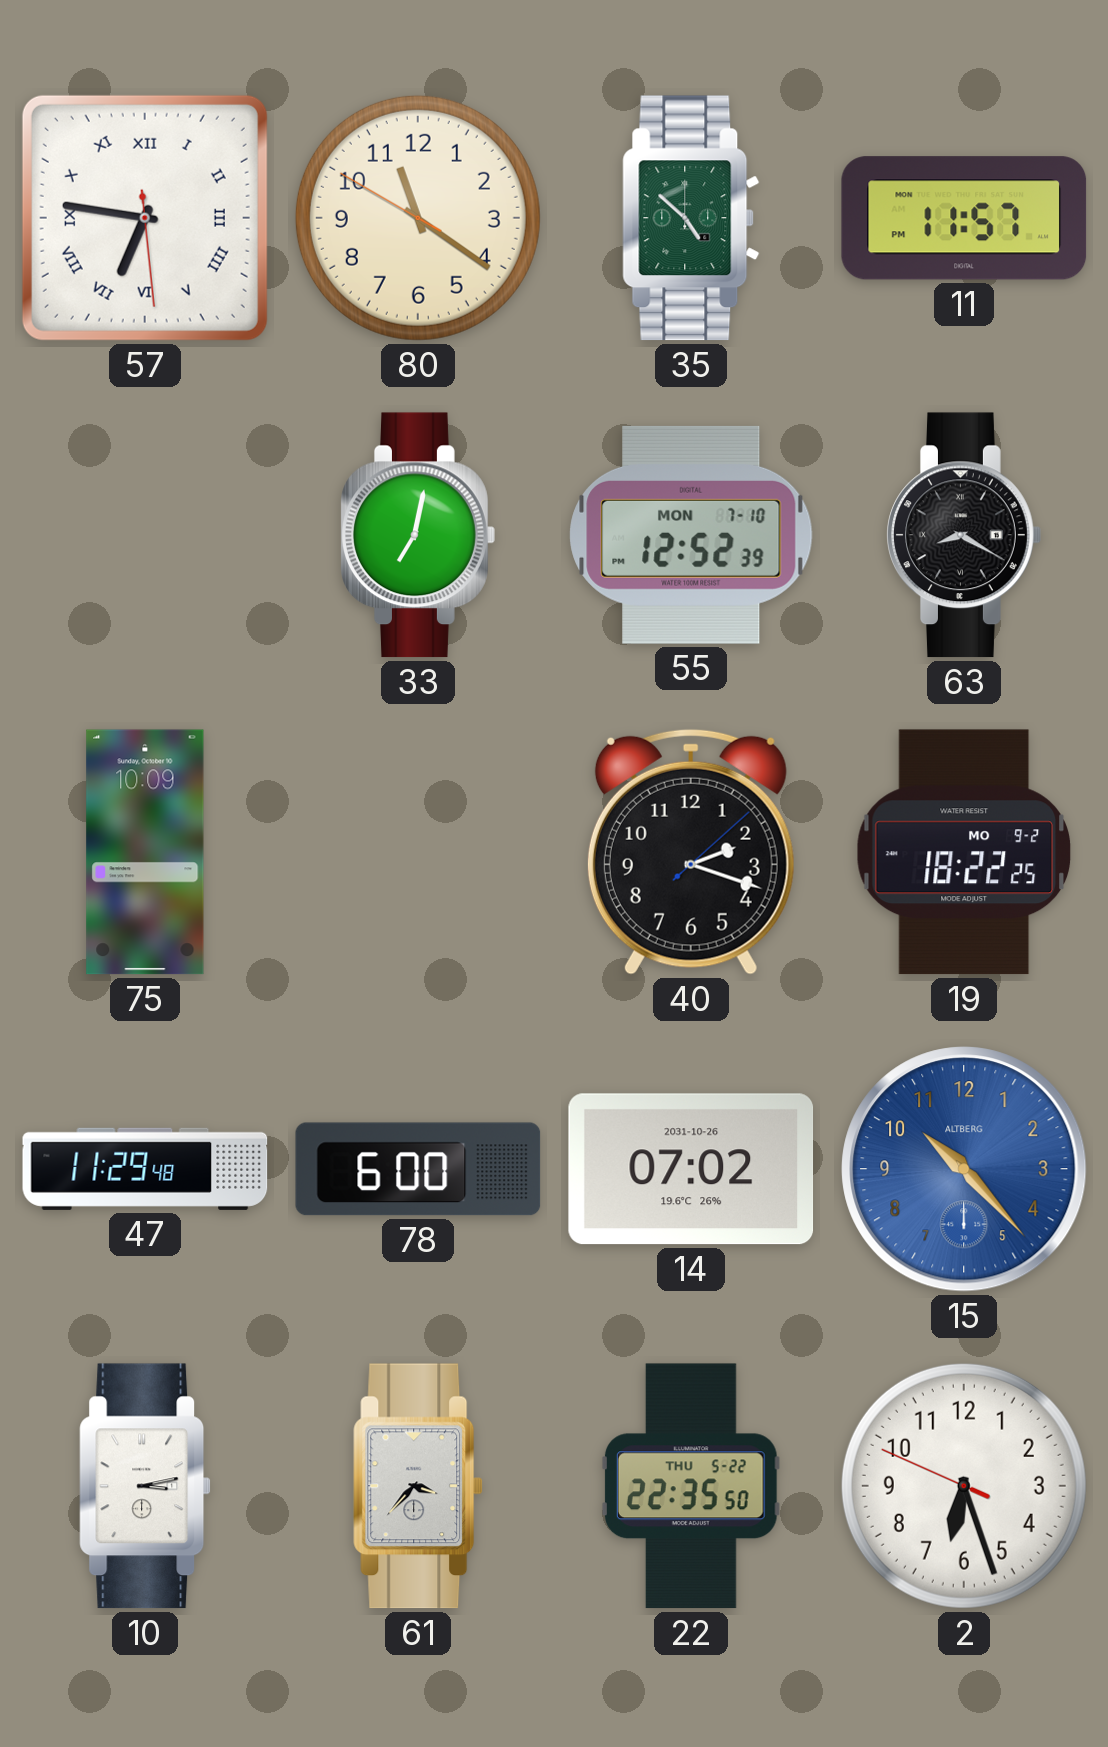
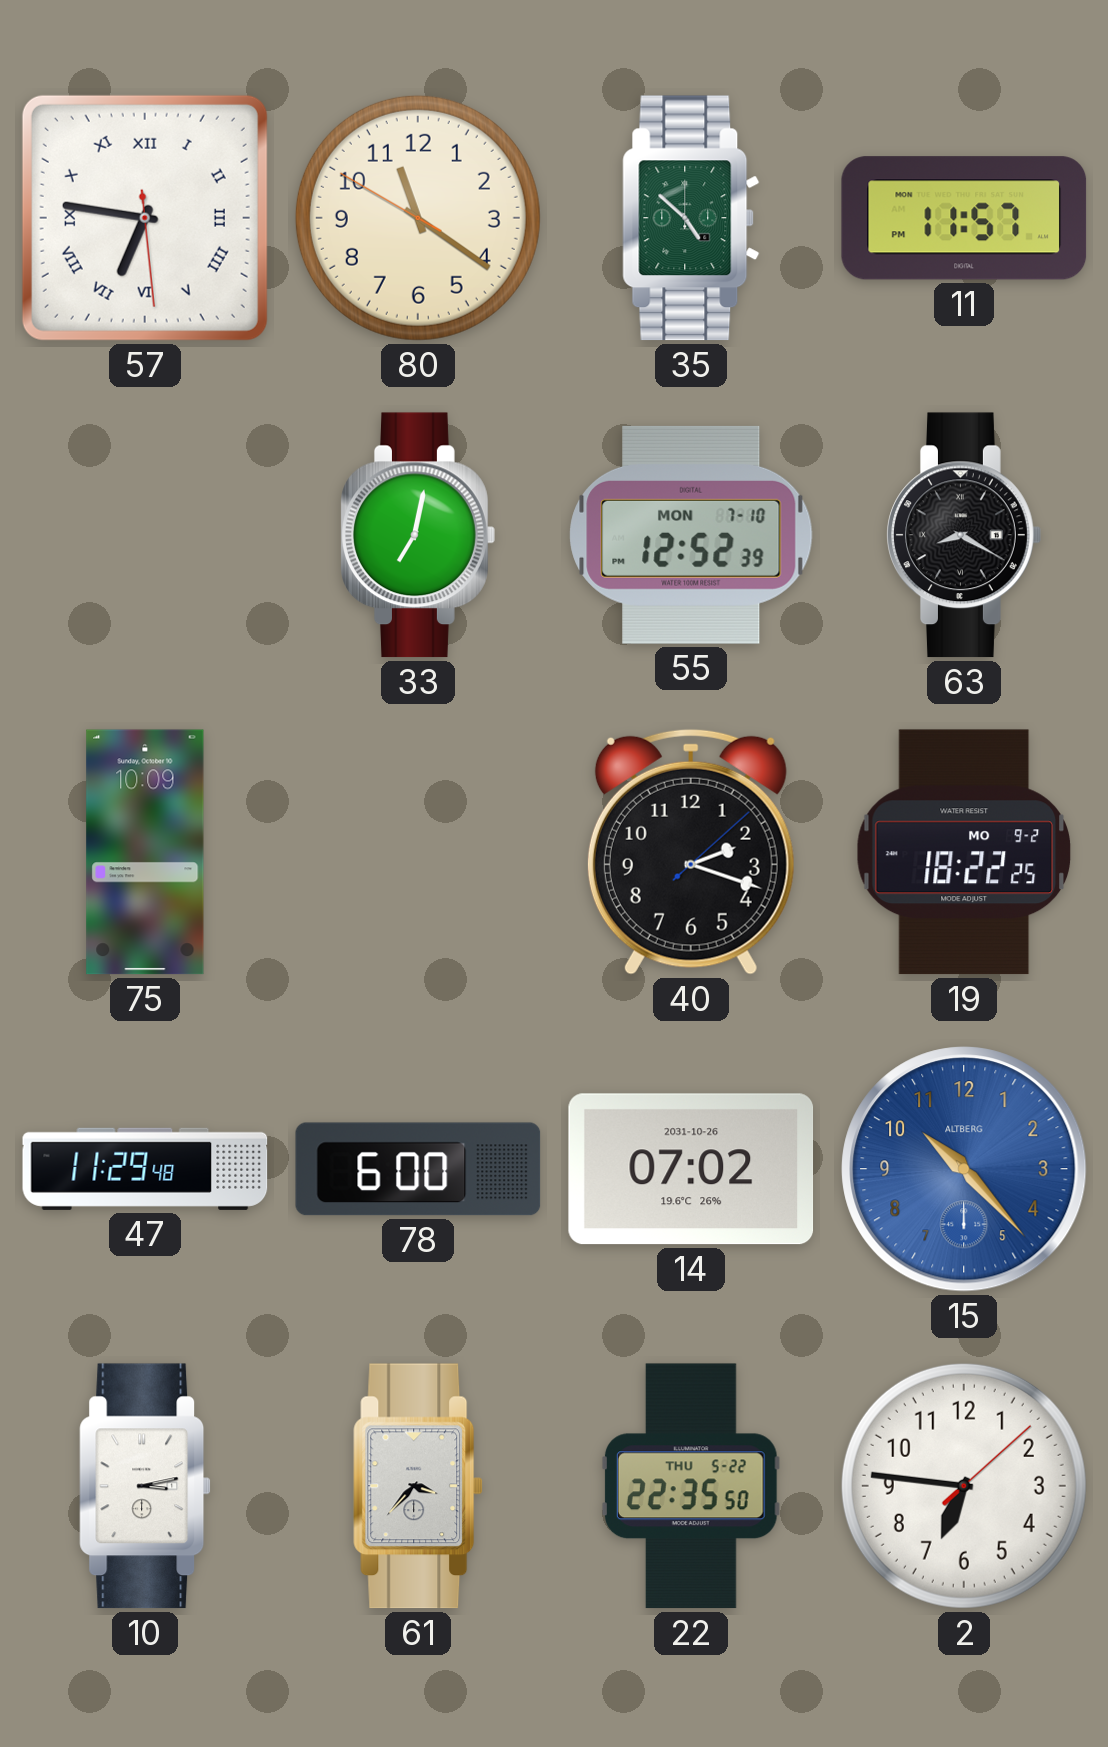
2: 6:26 -> 6:46
